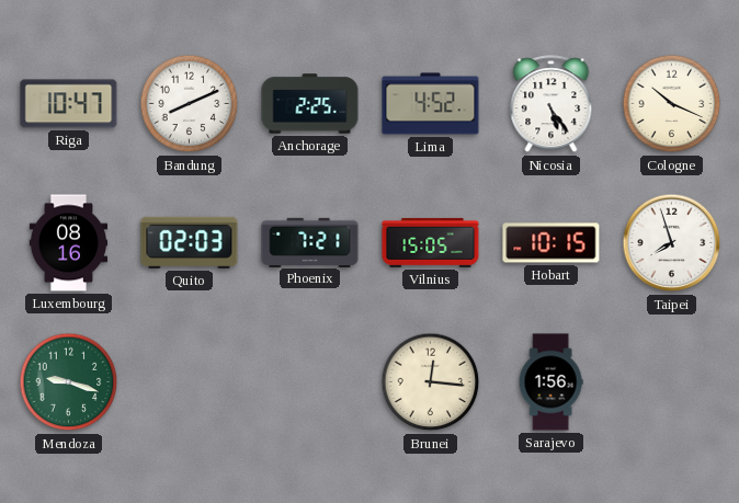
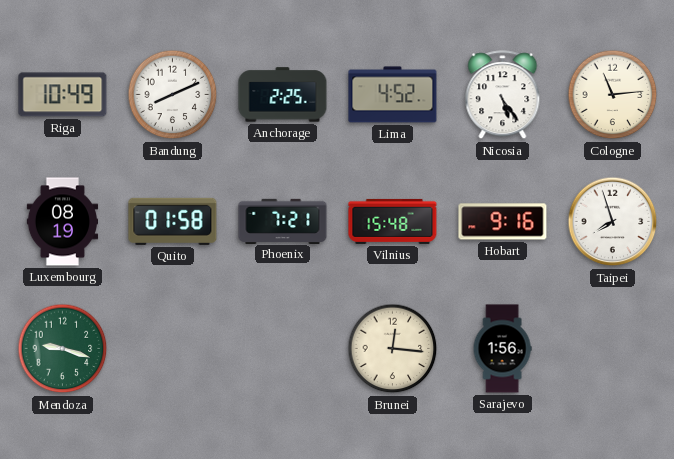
Riga: 10:47 -> 10:49
Cologne: 10:19 -> 11:14
Luxembourg: 08:16 -> 08:19
Quito: 02:03 -> 01:58
Vilnius: 15:05 -> 15:48
Hobart: 10:15 -> 9:16
